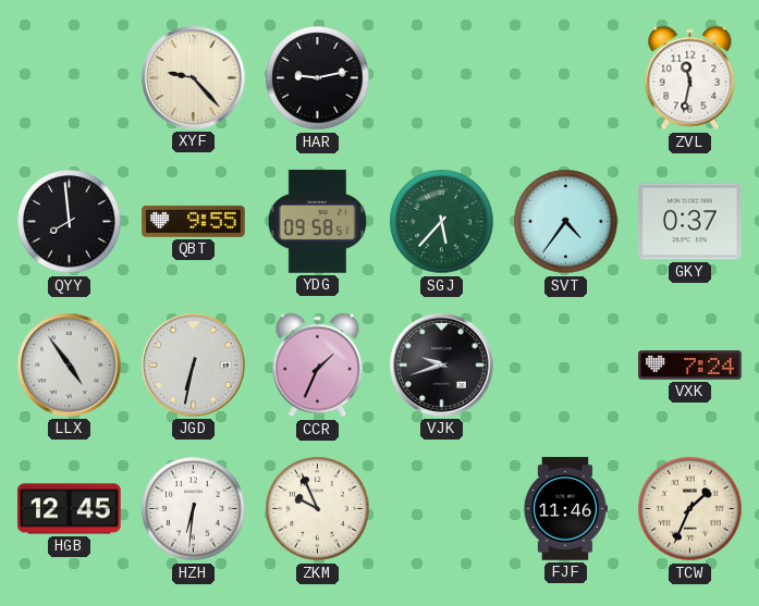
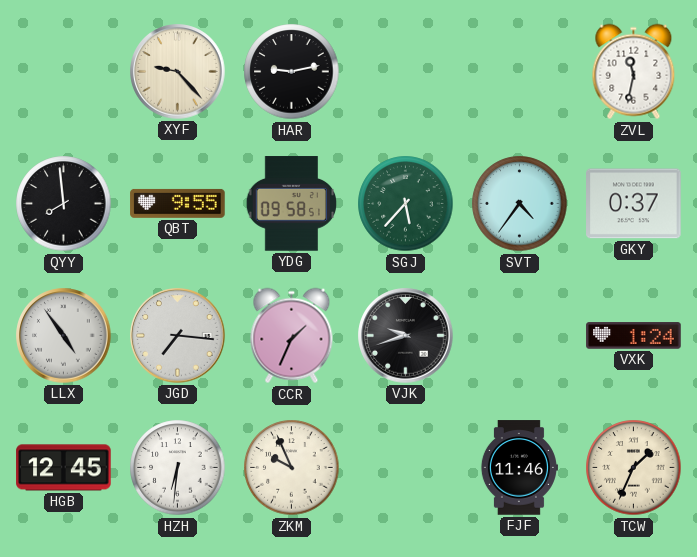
JGD: 6:32 -> 7:16
VXK: 7:24 -> 1:24
